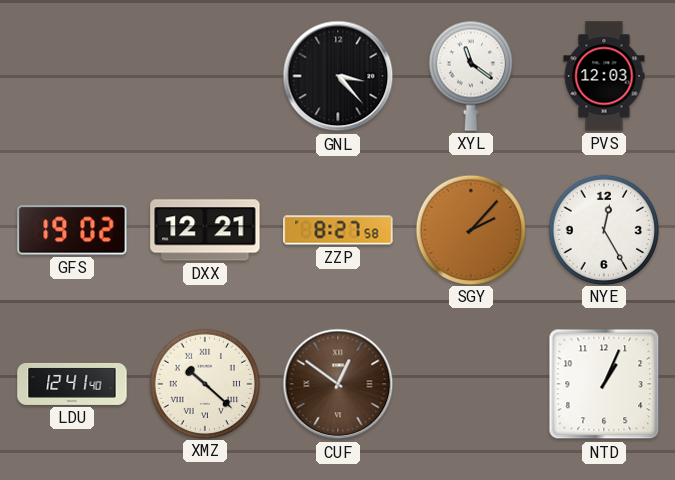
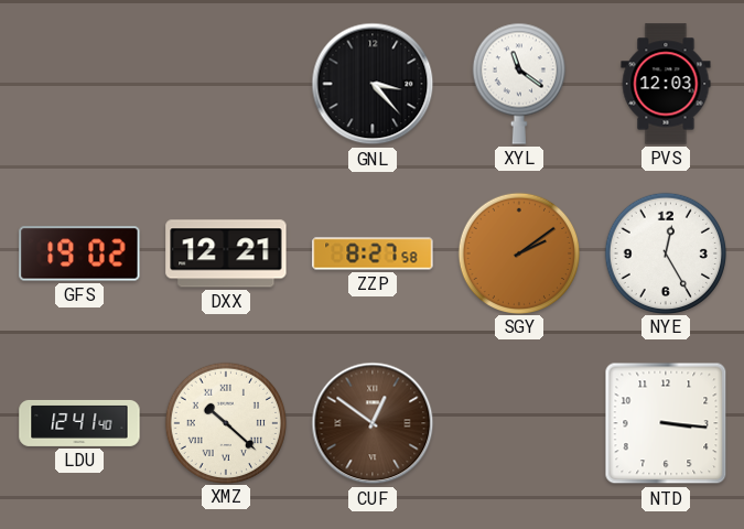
SGY: 2:07 -> 2:09
NTD: 1:04 -> 3:16
